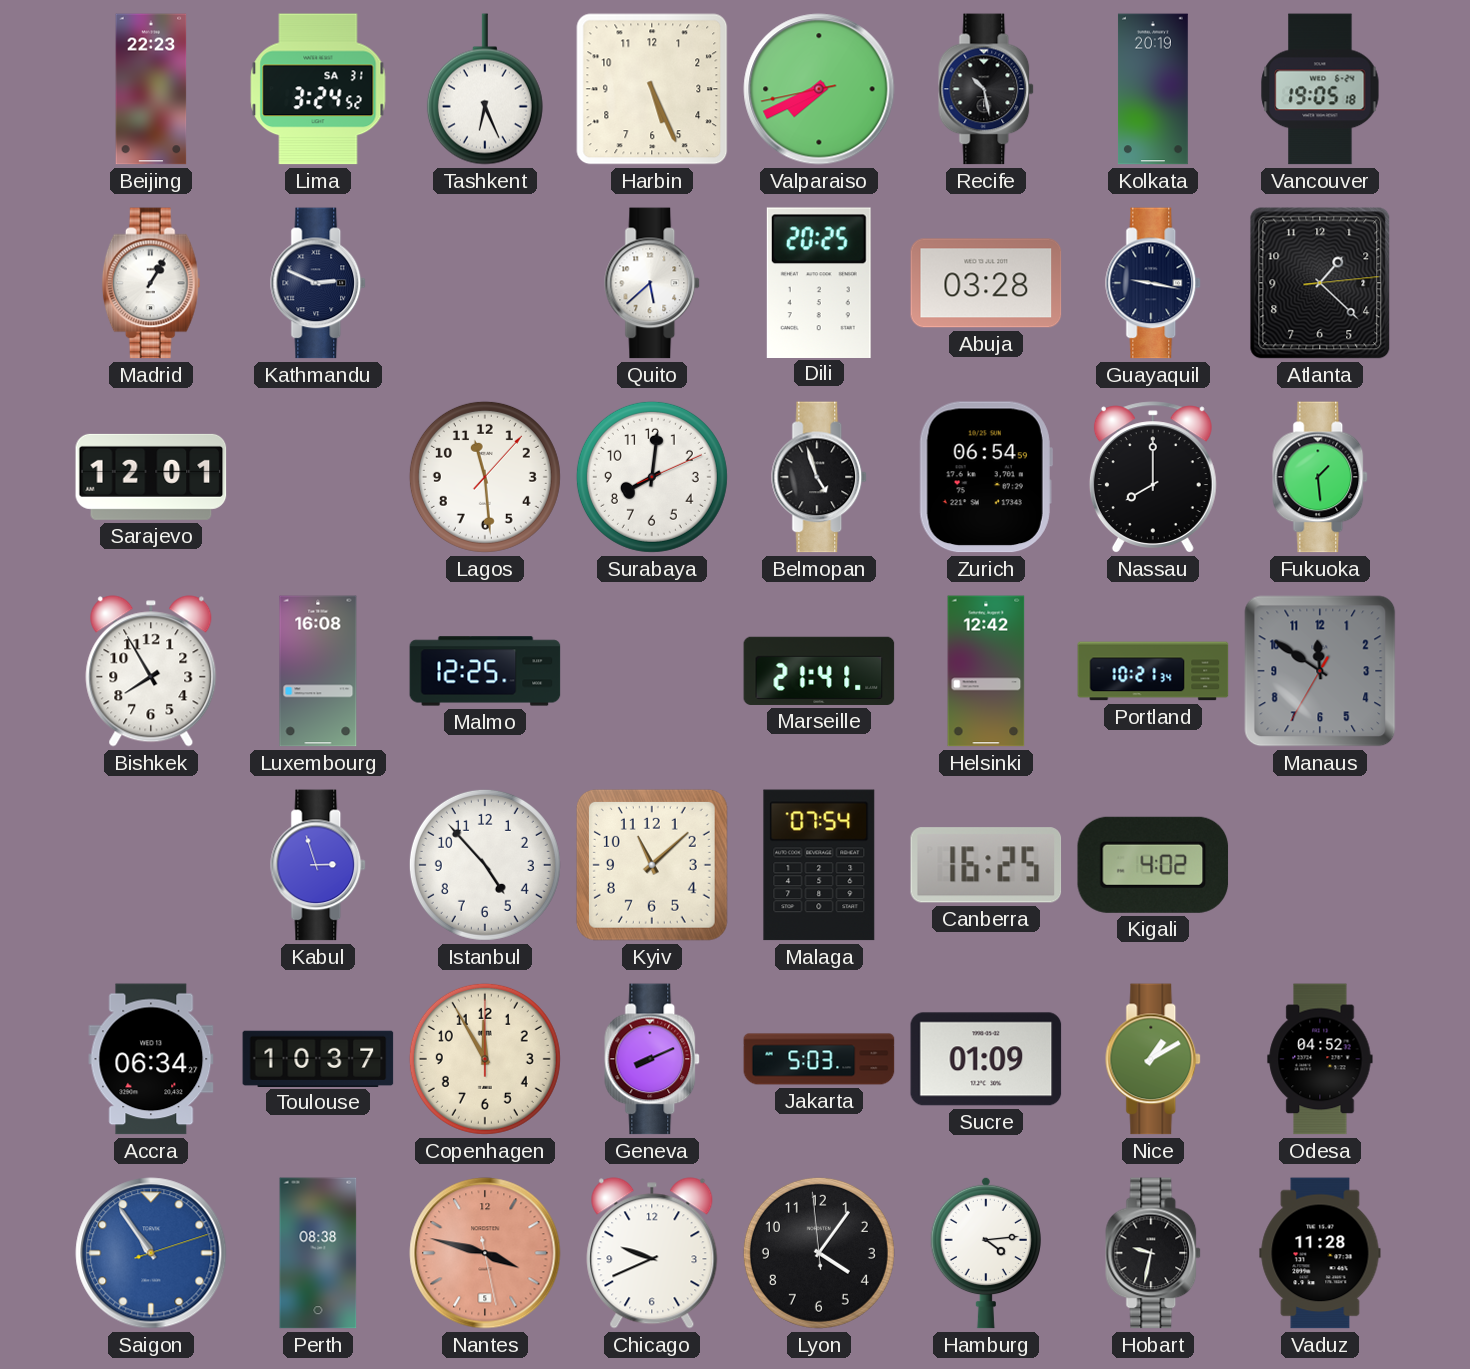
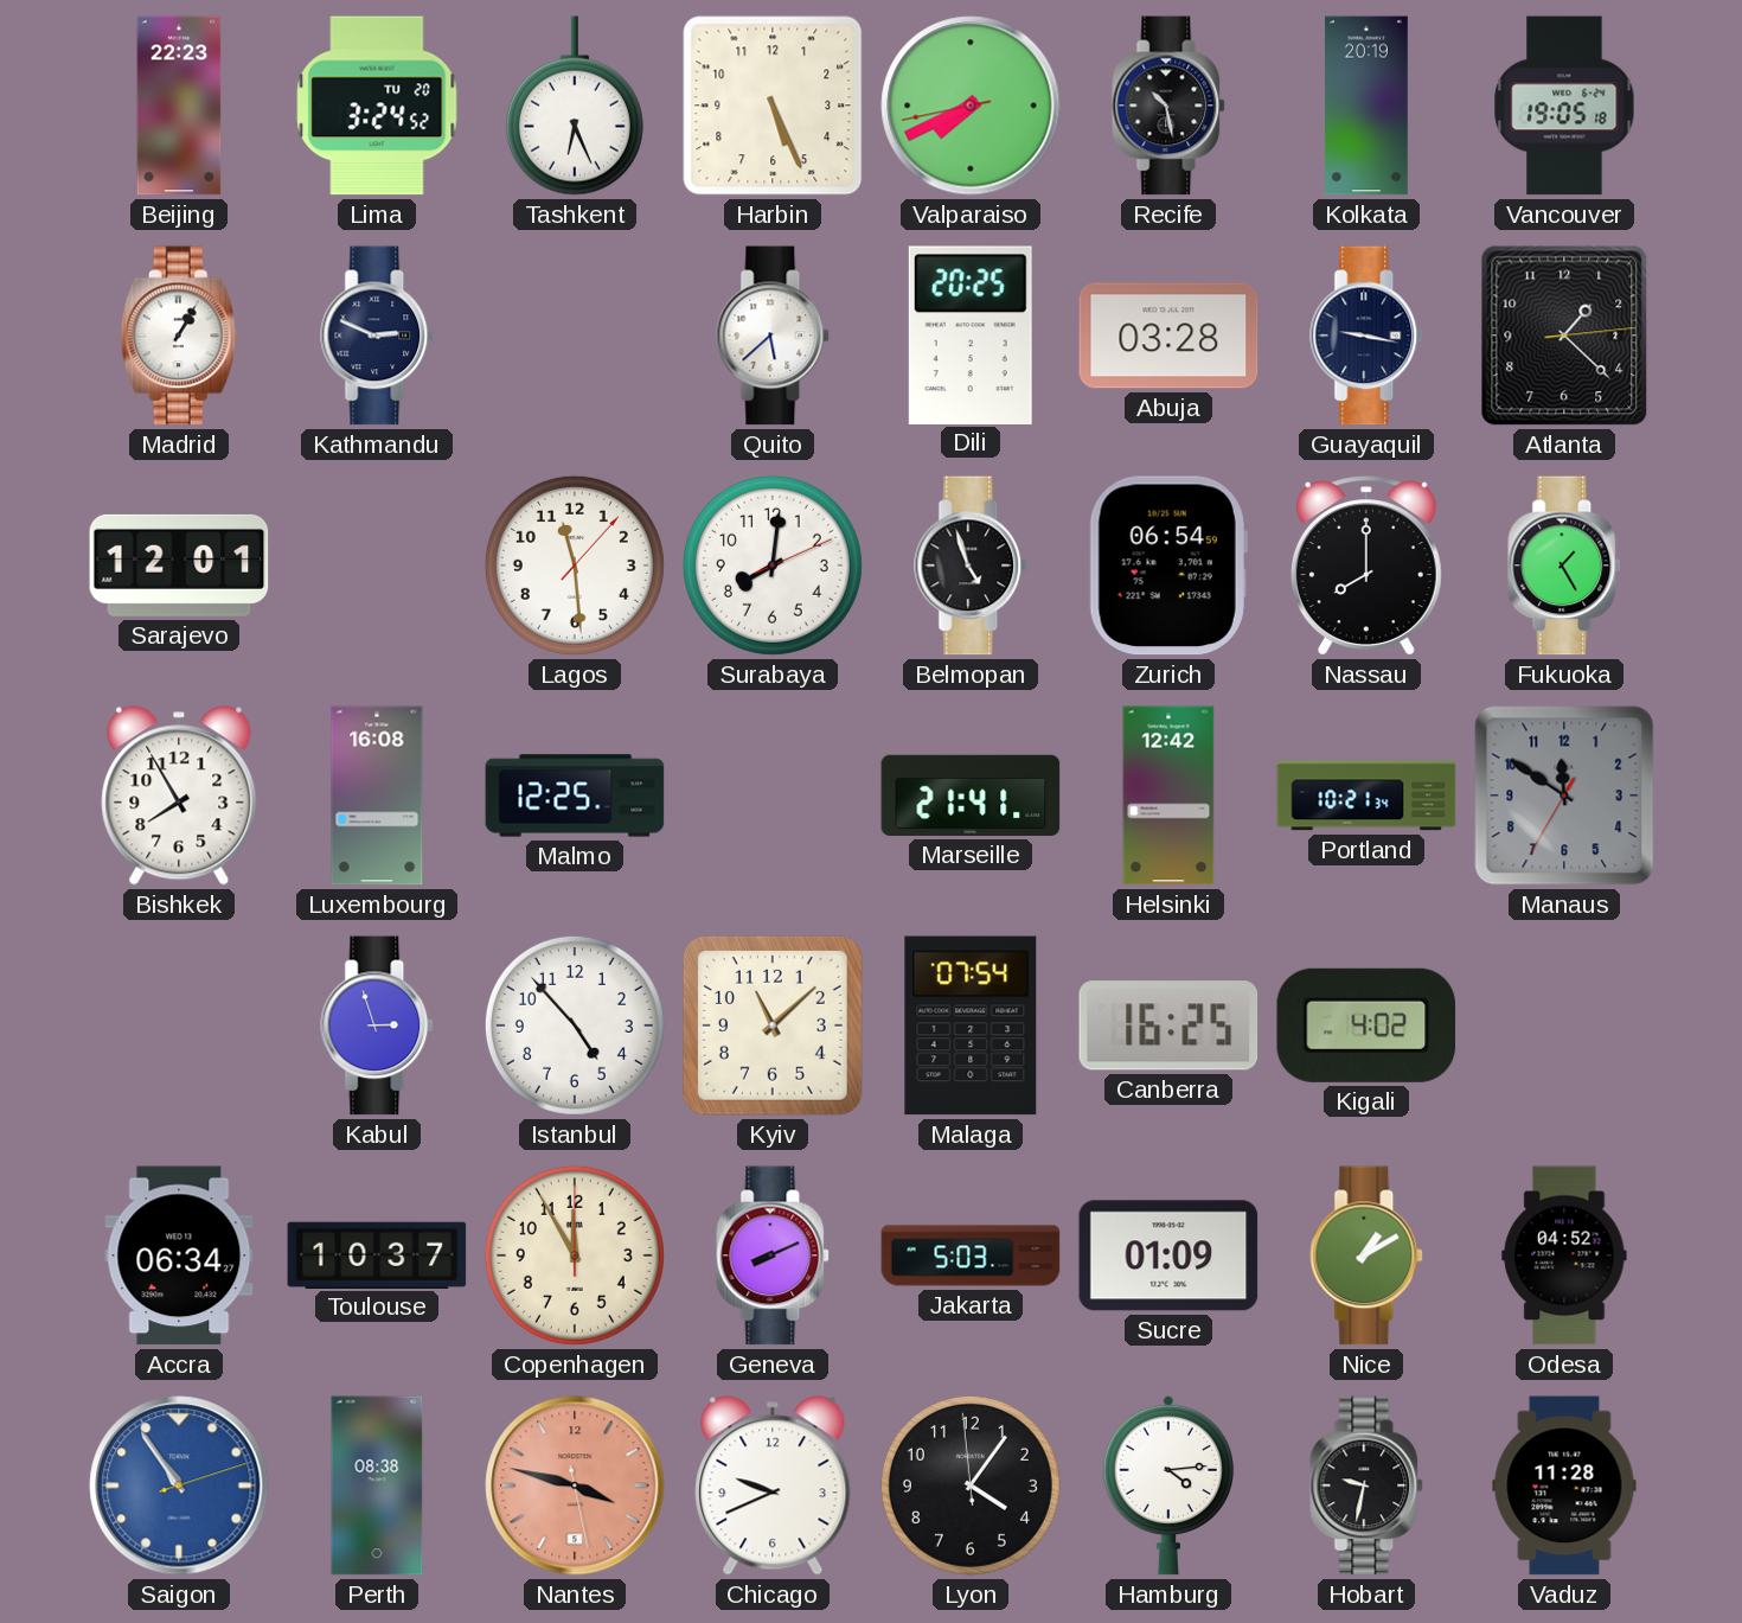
Lima date: SA 31 -> TU 20
Fukuoka: 1:29 -> 1:25
